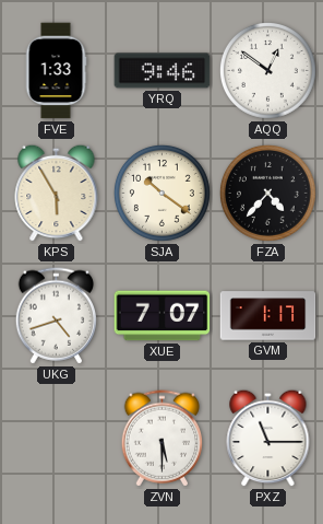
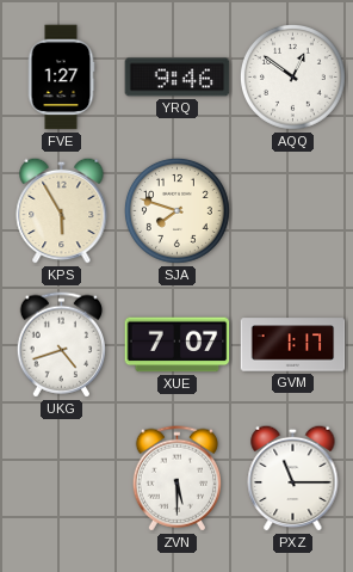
FVE: 1:33 -> 1:27
SJA: 10:21 -> 7:48
FZA: 4:37 -> none
